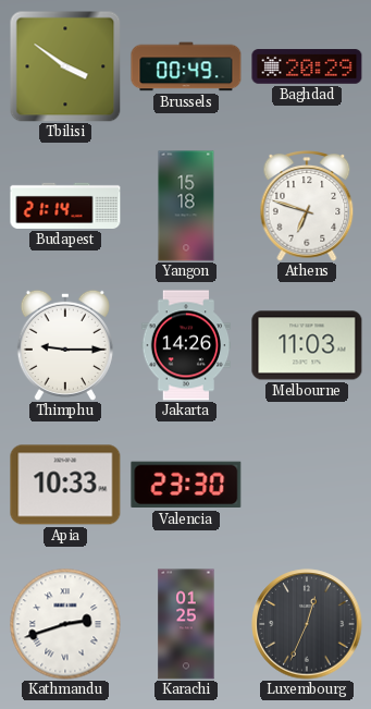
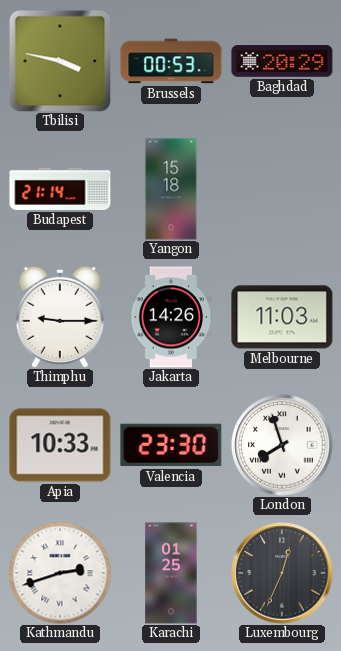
Tbilisi: 3:51 -> 3:47
Brussels: 00:49 -> 00:53
Athens: 6:48 -> none
London: none -> 7:57
